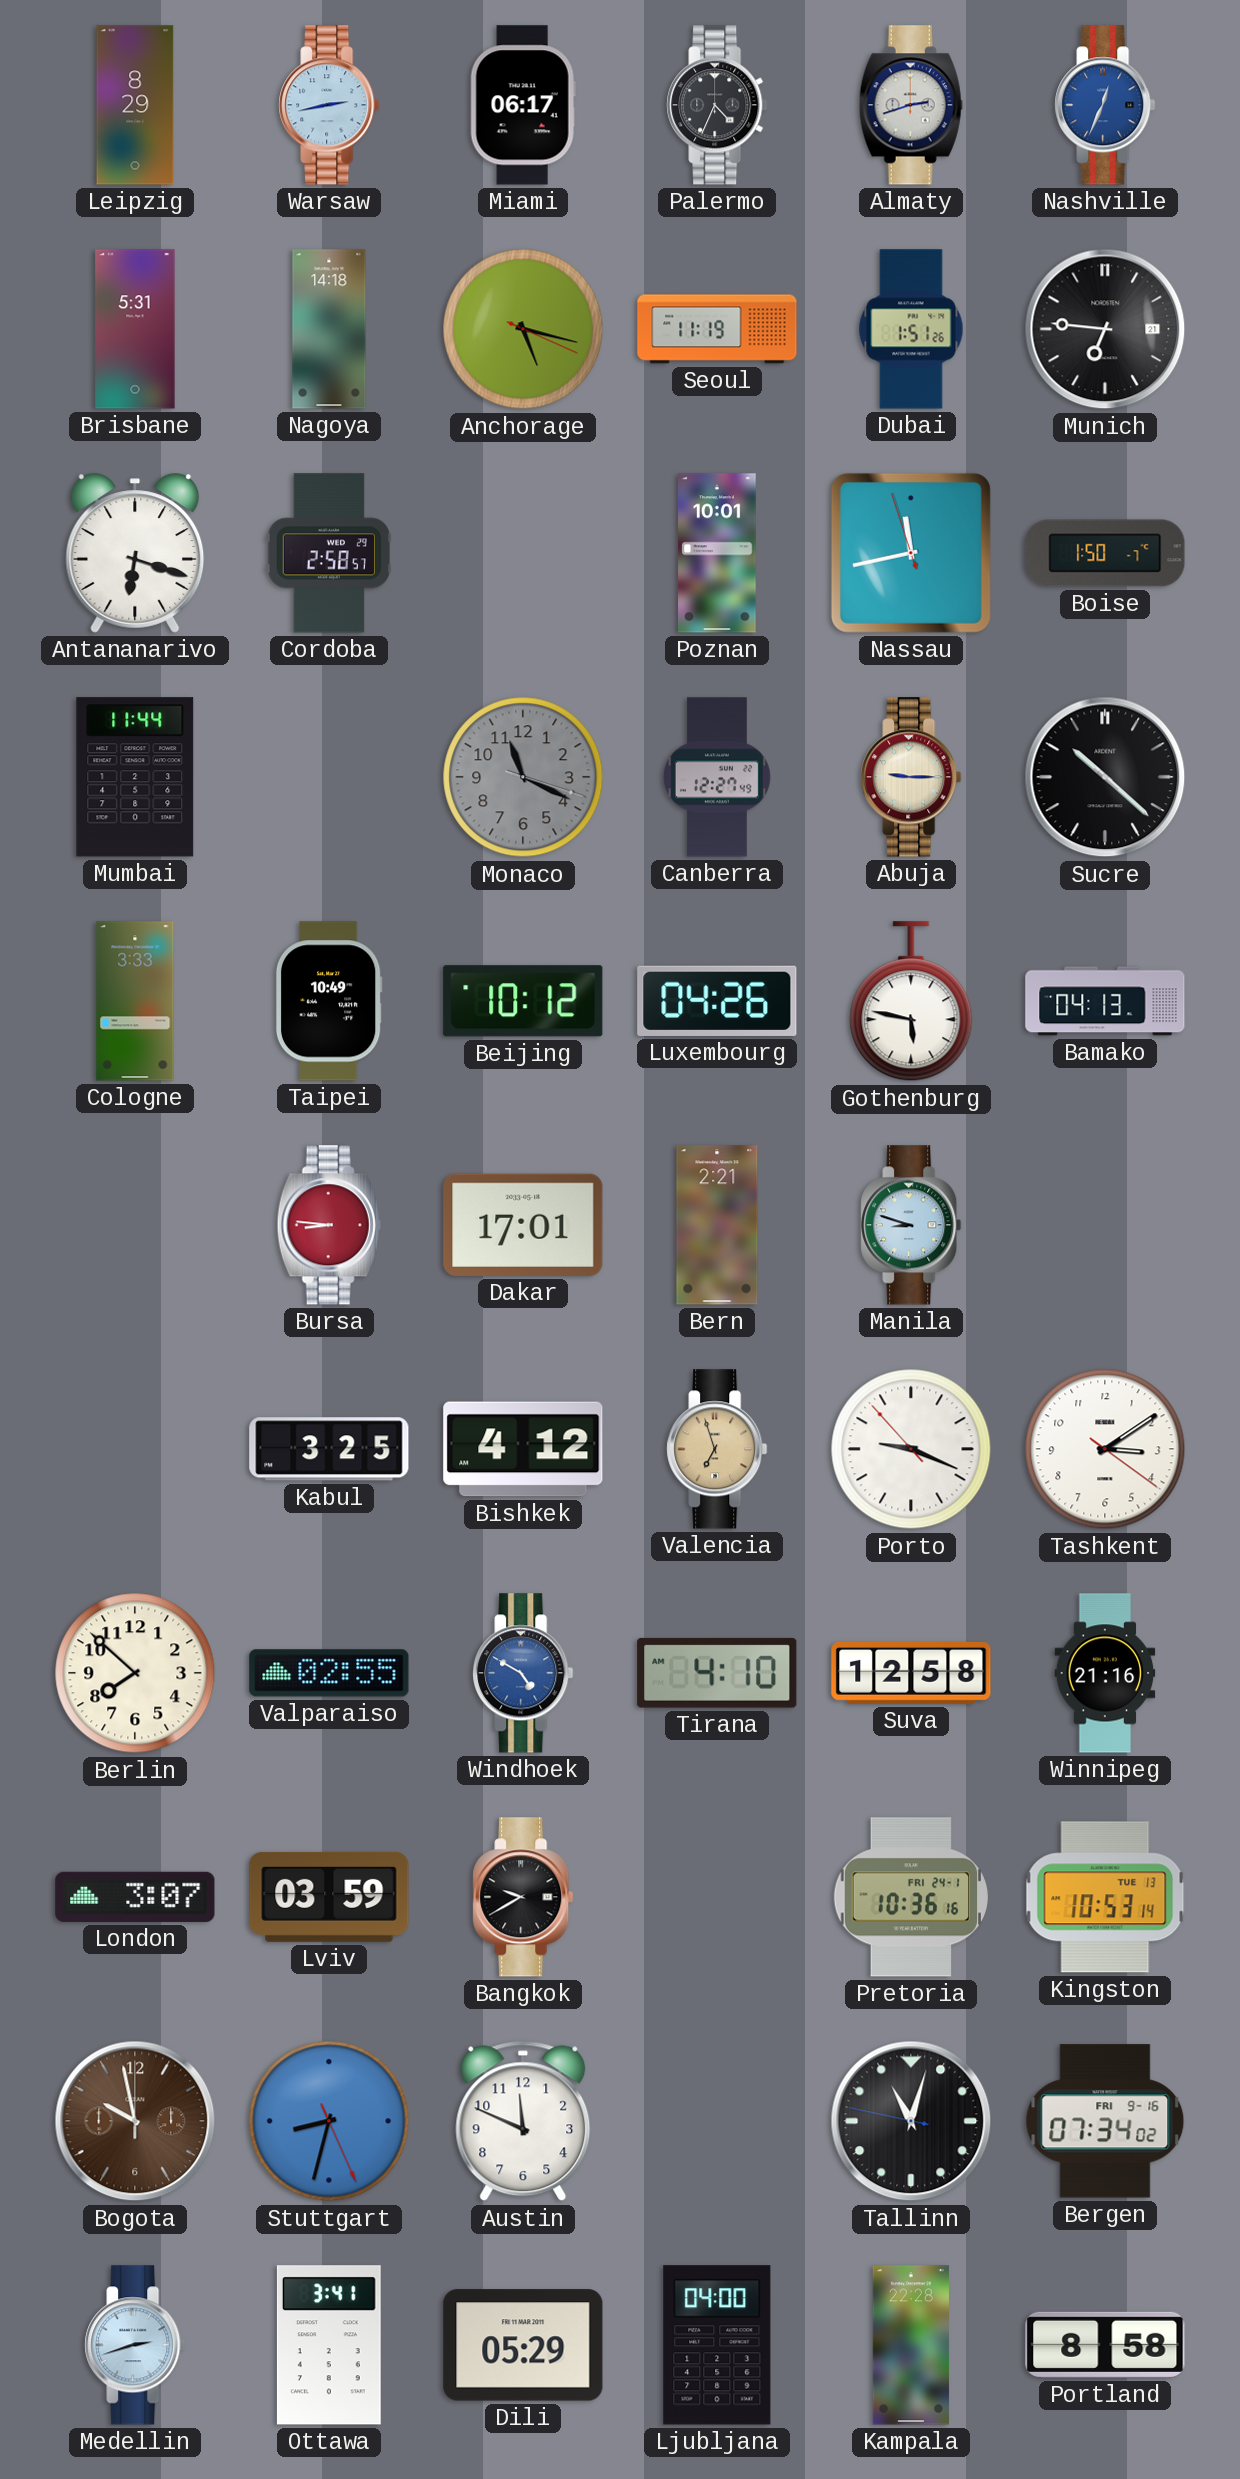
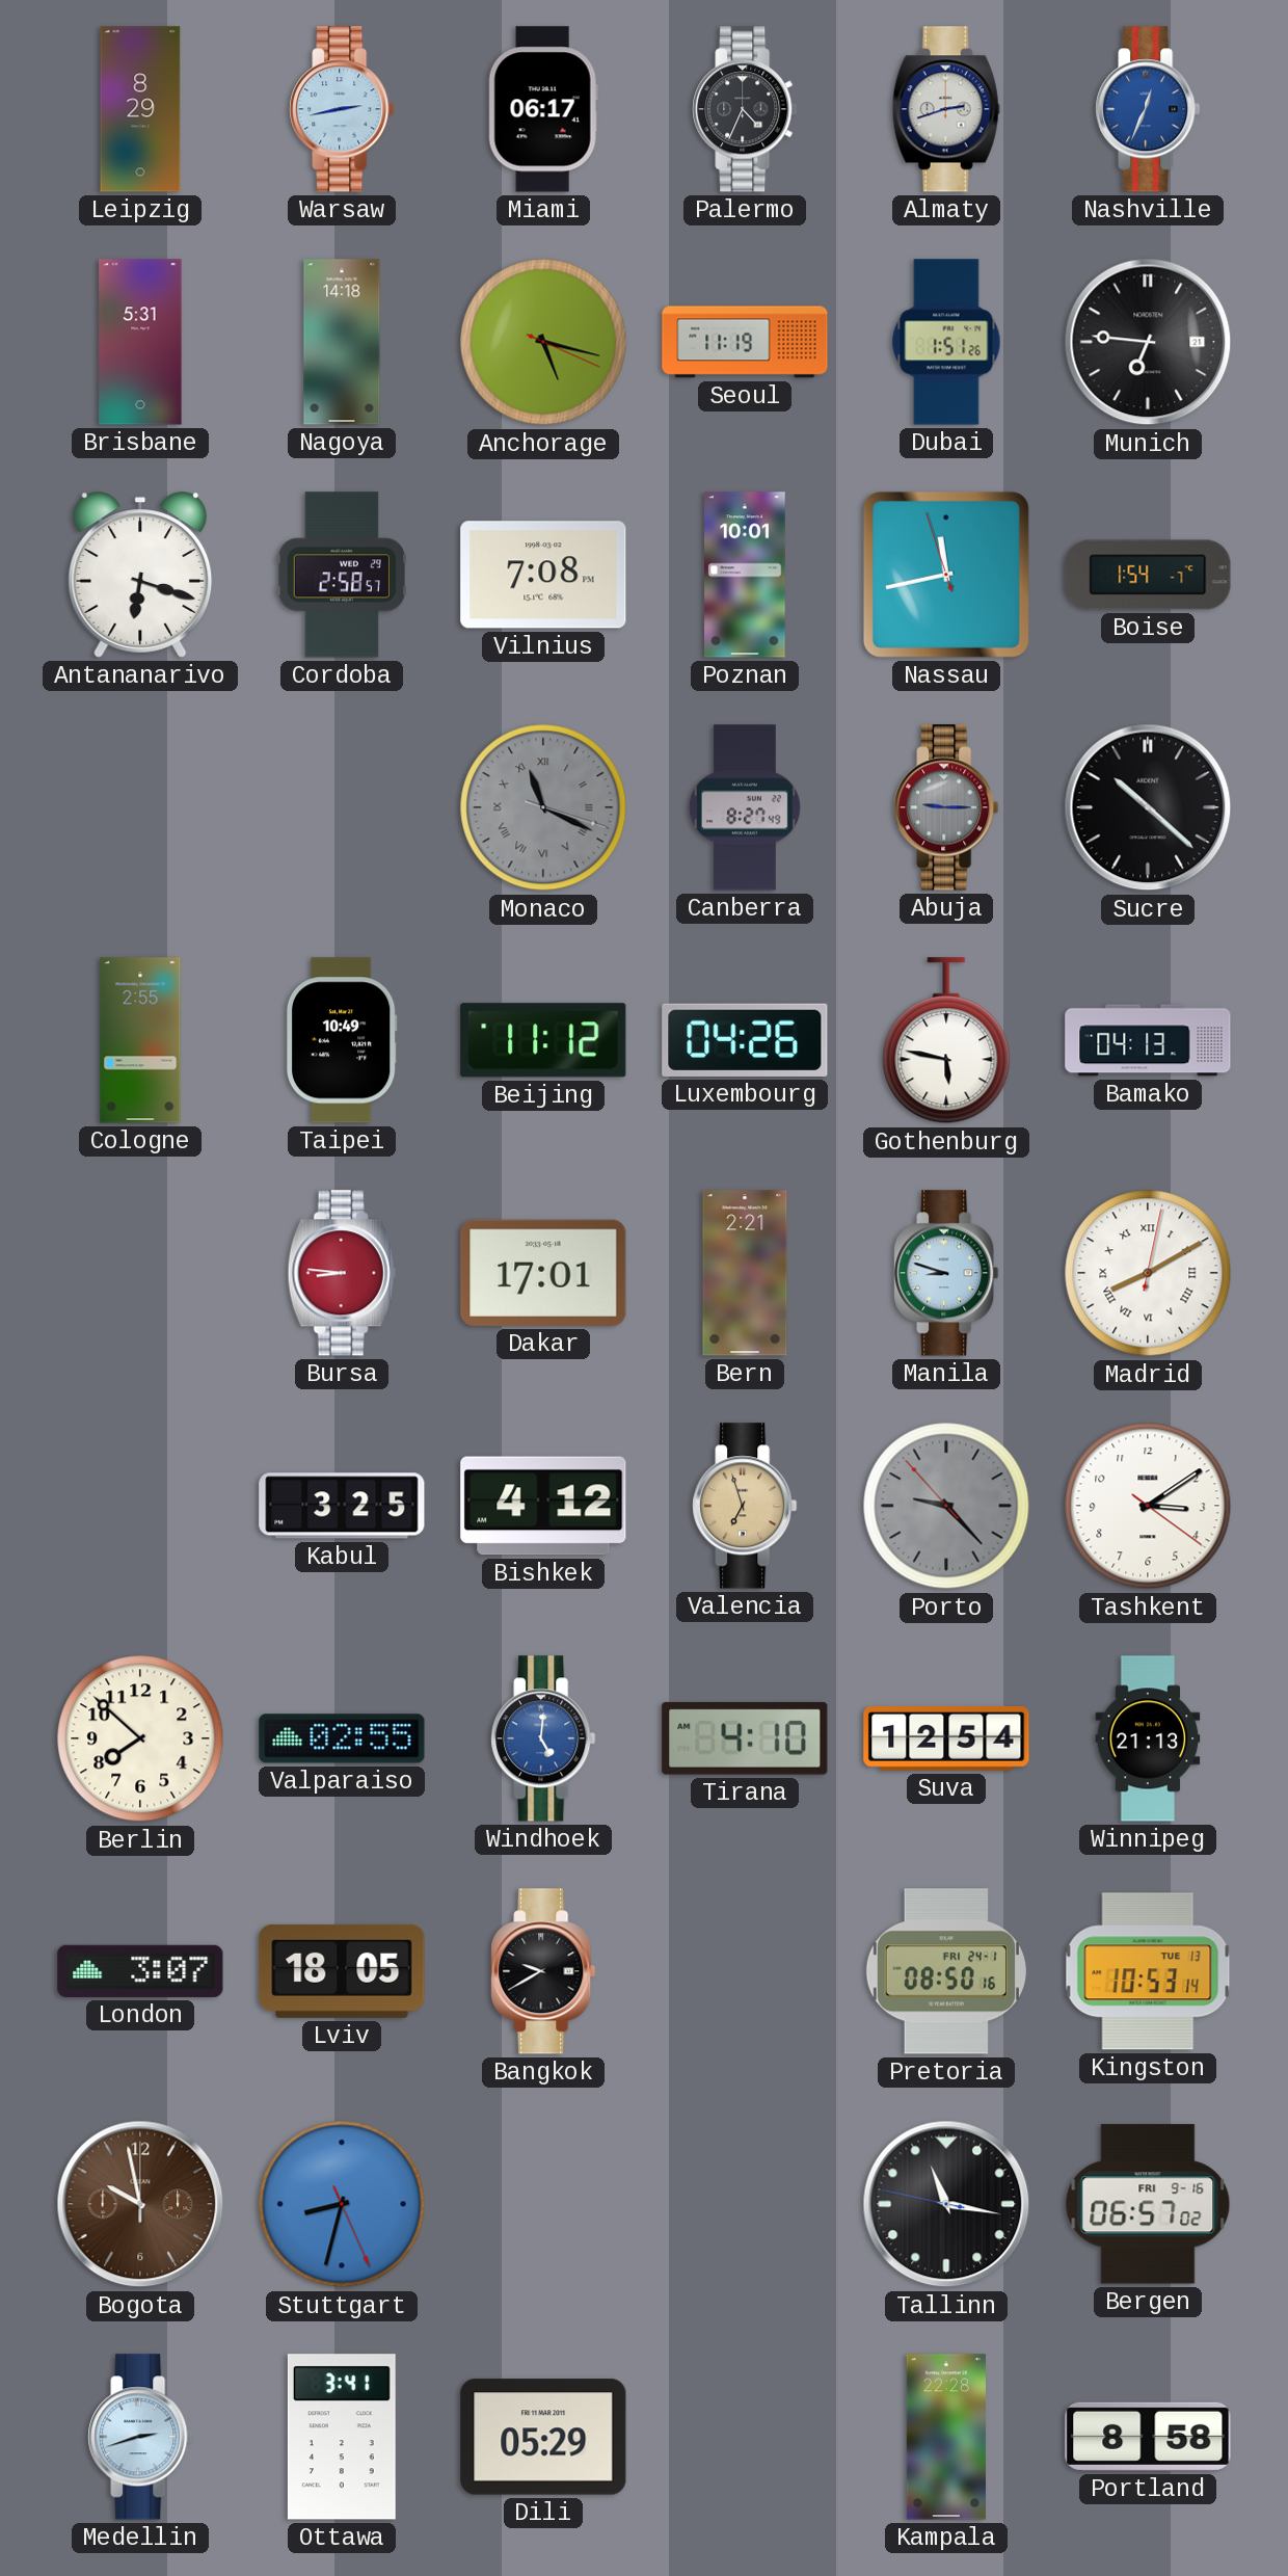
Vilnius: none -> 7:08
Boise: 1:50 -> 1:54
Mumbai: 11:44 -> none
Monaco numerals: Arabic -> Roman
Canberra: 12:27 -> 8:27
Abuja dial: cream -> grey
Cologne: 3:33 -> 2:55
Beijing: 10:12 -> 11:12
Madrid: none -> 8:10
Porto: 9:18 -> 9:22
Porto dial: white -> grey
Windhoek: 4:50 -> 5:01
Suva: 12:58 -> 12:54
Winnipeg: 21:16 -> 21:13
Lviv: 03:59 -> 18:05
Pretoria: 10:36 -> 08:50
Austin: 11:49 -> none
Tallinn: 11:02 -> 11:16
Bergen: 07:34 -> 06:57
Ljubljana: 04:00 -> none
